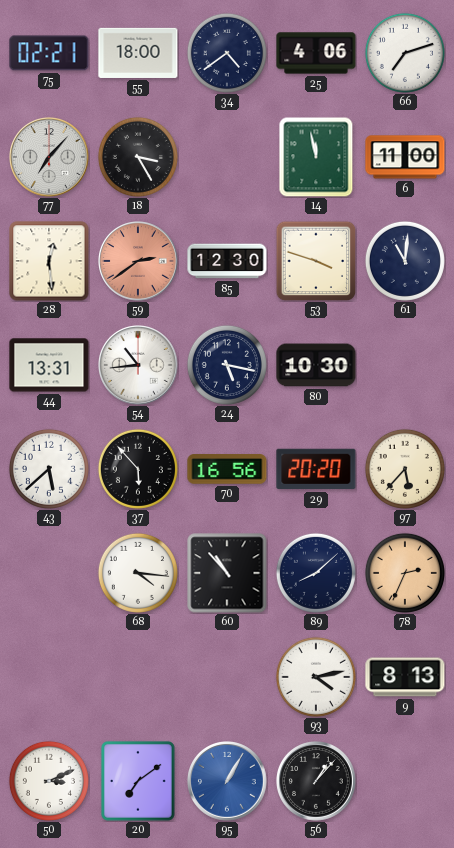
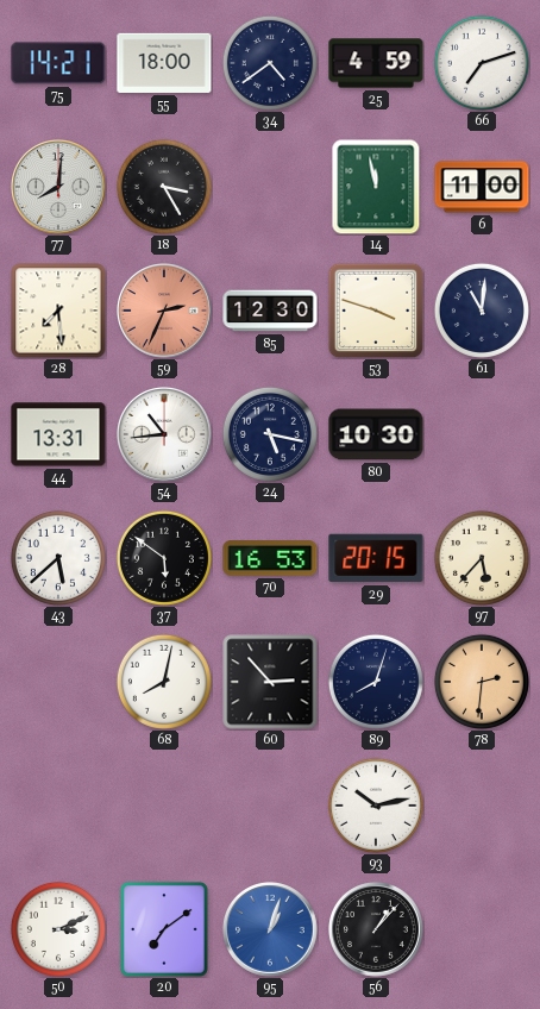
75: 02:21 -> 14:21
25: 4:06 -> 4:59
77: 7:07 -> 8:01
28: 12:29 -> 7:29
59: 2:39 -> 2:34
37: 5:53 -> 5:51
70: 16:56 -> 16:53
29: 20:20 -> 20:15
68: 4:16 -> 8:02
60: 10:53 -> 2:53
89: 8:08 -> 8:03
78: 2:34 -> 2:31
93: 4:13 -> 10:13
9: 8:13 -> none
95: 1:05 -> 1:03
